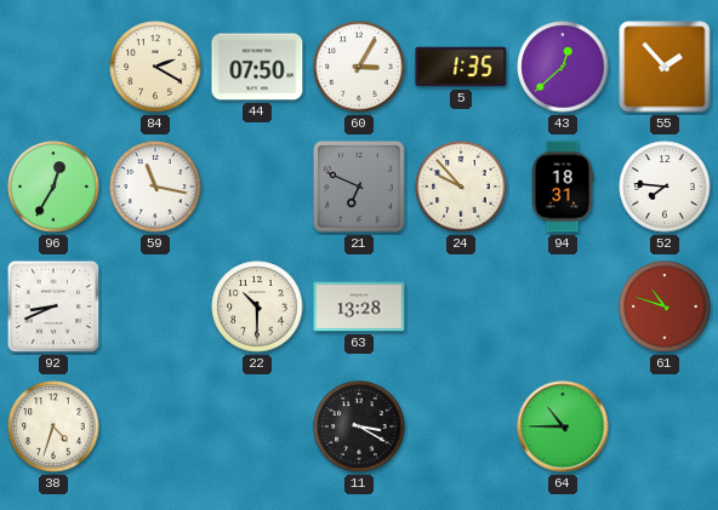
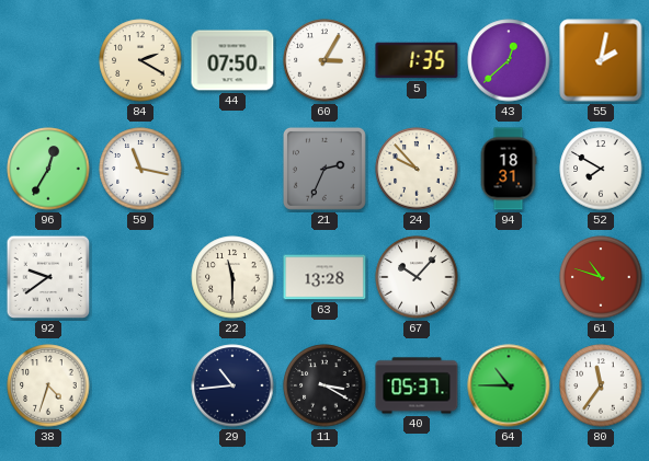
55: 1:53 -> 2:02
21: 6:49 -> 2:34
52: 7:46 -> 7:50
92: 8:41 -> 9:39
22: 10:30 -> 11:30
67: none -> 10:07
29: none -> 10:44
40: none -> 05:37
80: none -> 11:36
